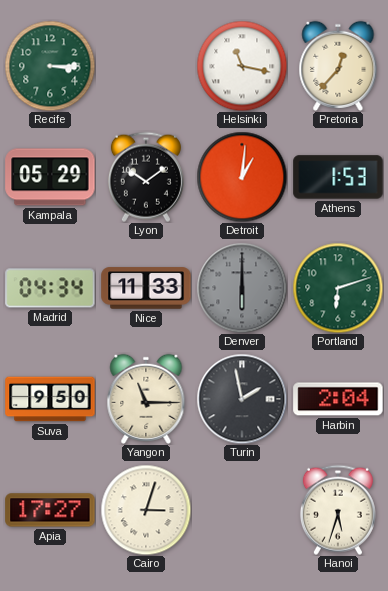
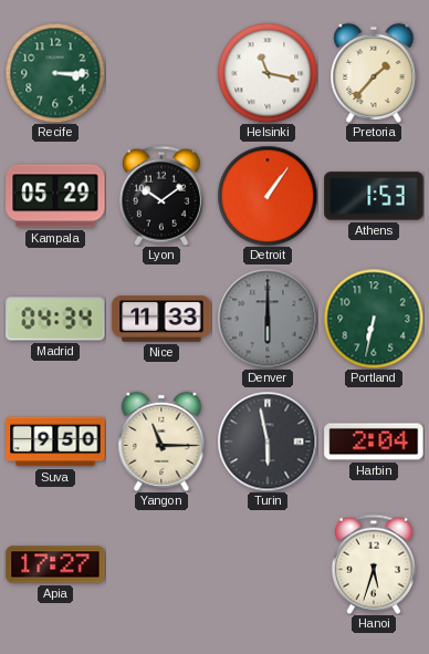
Pretoria: 12:37 -> 1:37
Detroit: 1:01 -> 1:06
Portland: 6:12 -> 6:32
Turin: 1:58 -> 5:58
Cairo: 3:03 -> none
